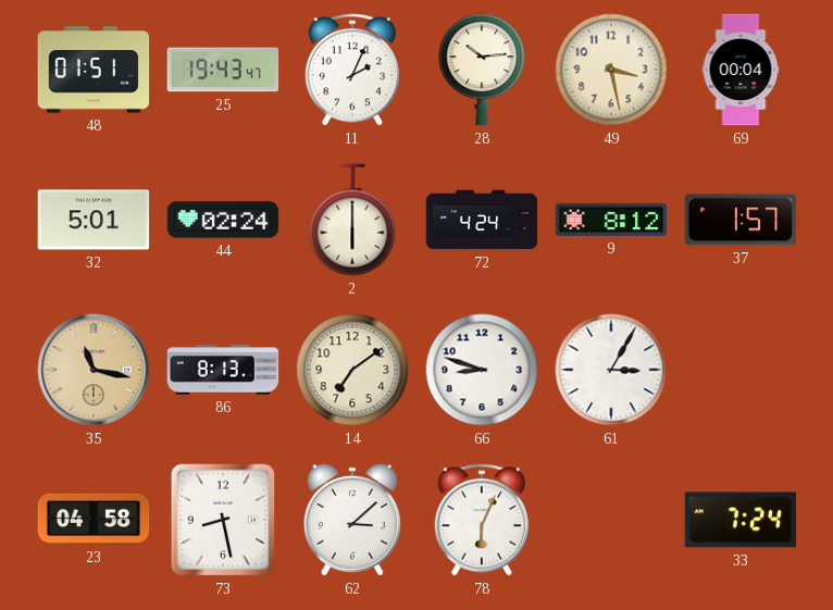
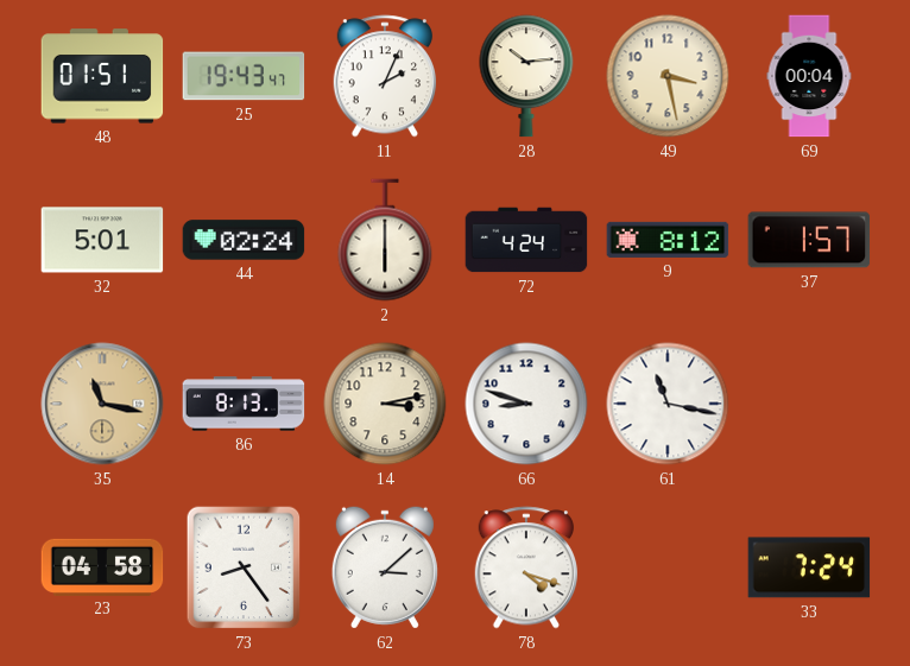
14: 7:09 -> 3:13
61: 3:05 -> 11:17
73: 8:28 -> 8:24
78: 6:04 -> 4:18
